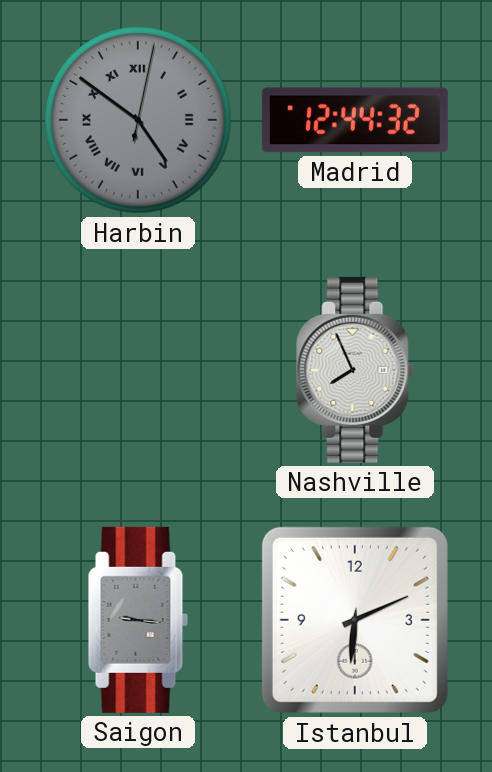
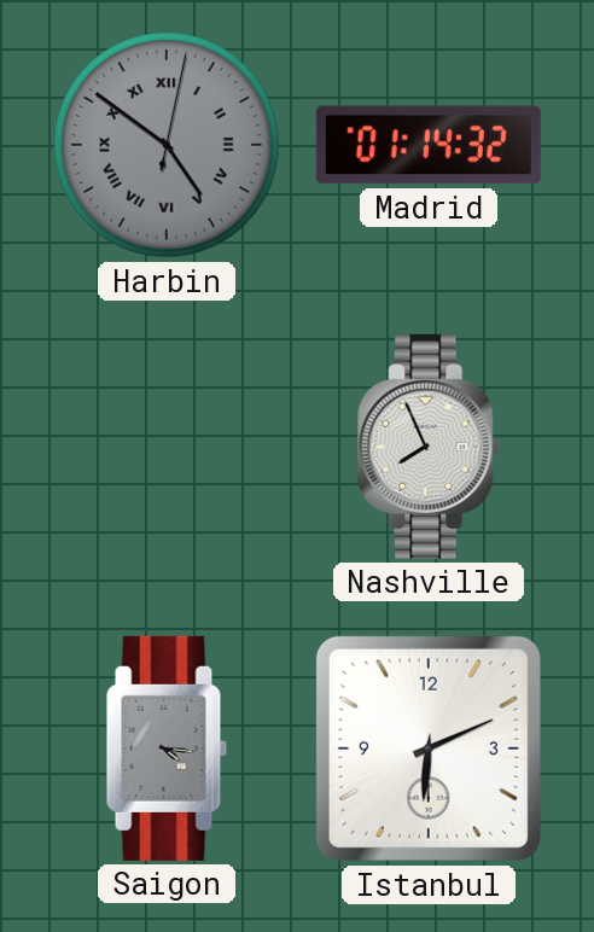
Madrid: 12:44 -> 01:14
Saigon: 9:16 -> 4:16
